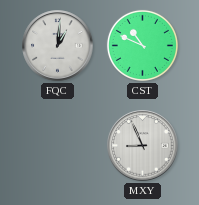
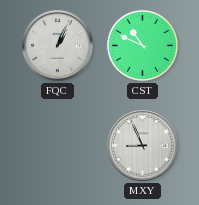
FQC: 1:01 -> 1:04
